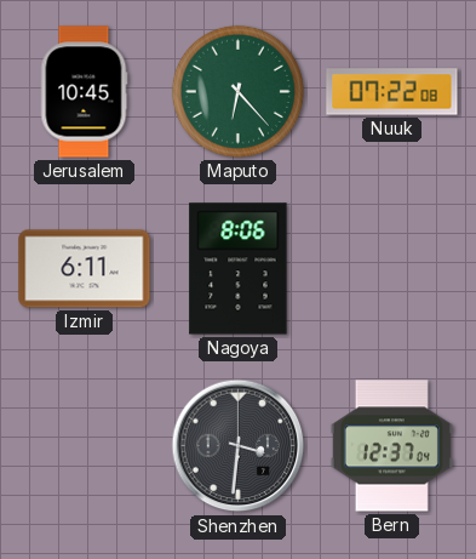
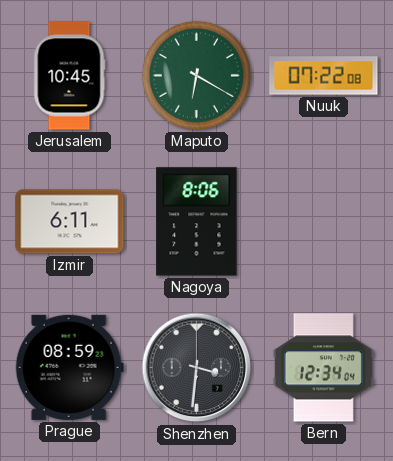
Maputo: 6:23 -> 6:20
Prague: none -> 08:59
Bern: 12:37 -> 12:34
